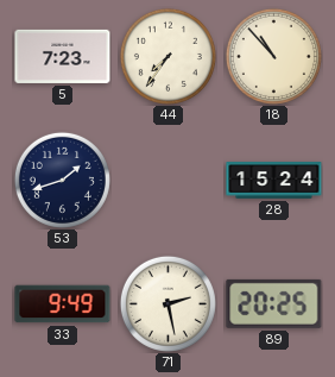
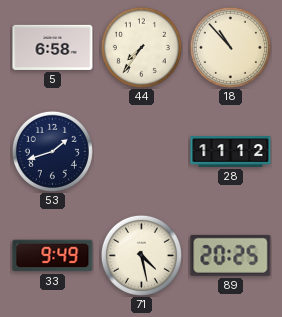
5: 7:23 -> 6:58
28: 15:24 -> 11:12
71: 2:28 -> 4:28
